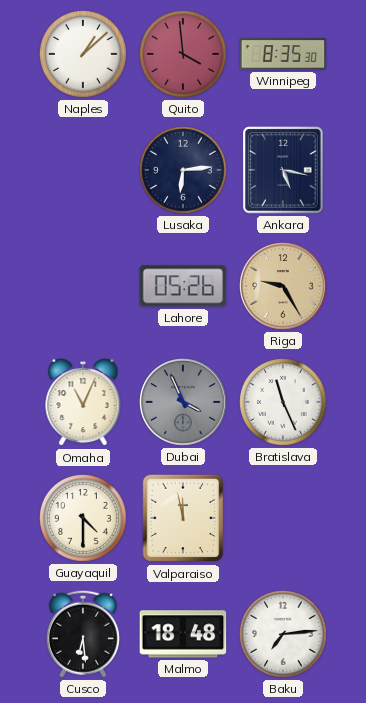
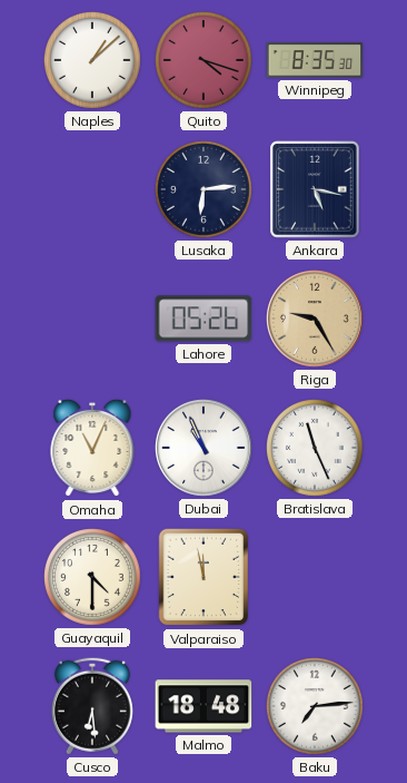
Quito: 3:59 -> 4:18
Dubai: 3:56 -> 10:56
Dubai dial: grey -> white
